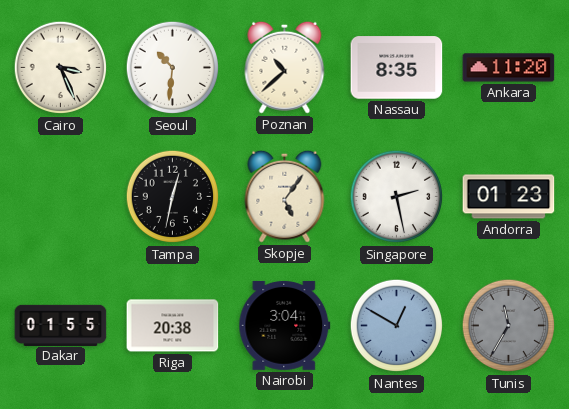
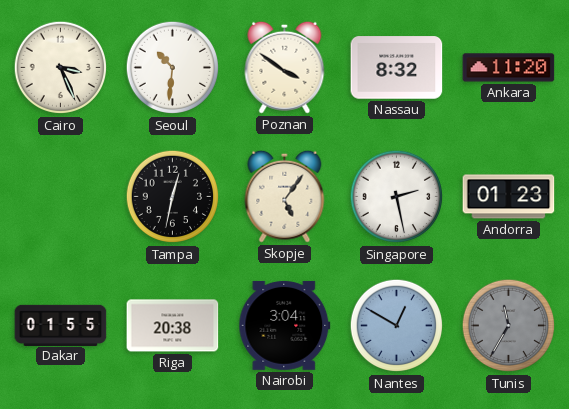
Poznan: 10:38 -> 3:51
Nassau: 8:35 -> 8:32
